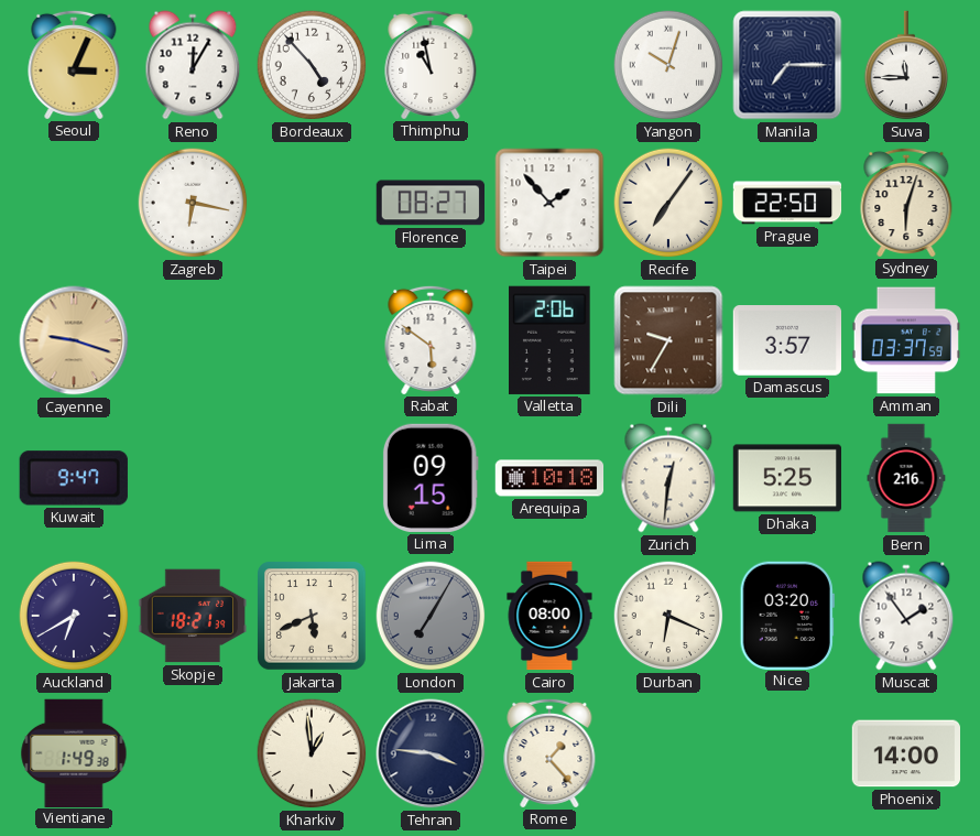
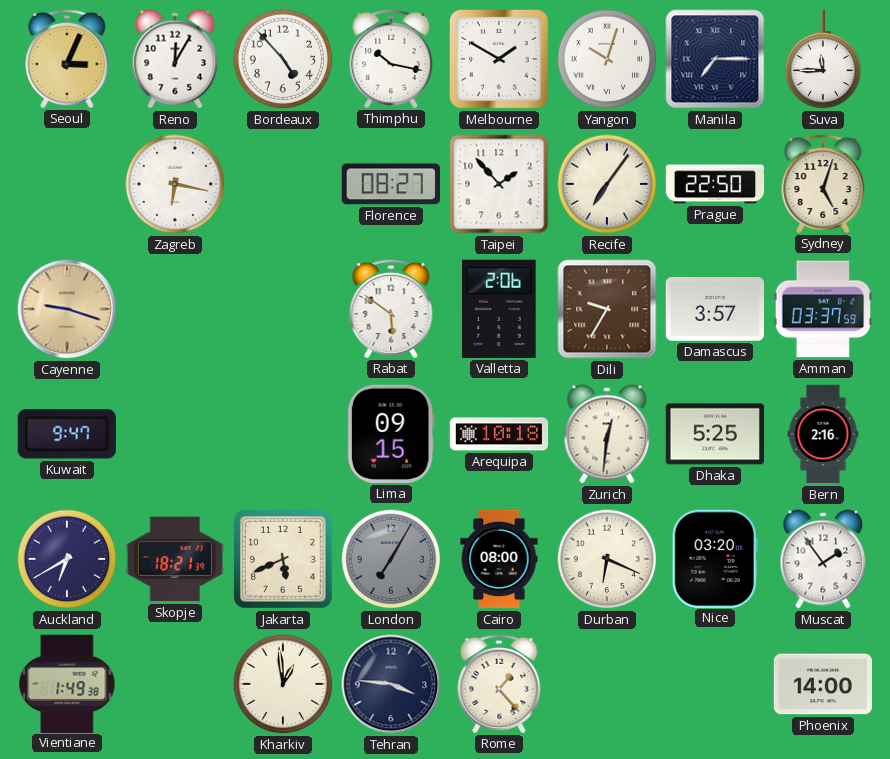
Thimphu: 10:58 -> 10:17
Melbourne: none -> 1:50
Sydney: 6:03 -> 5:03
